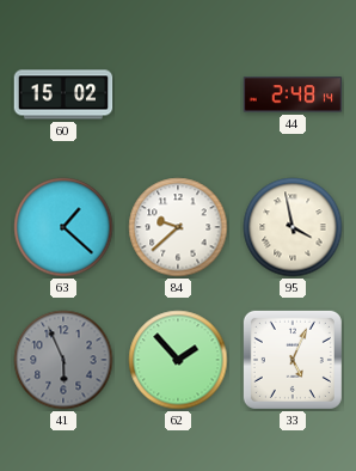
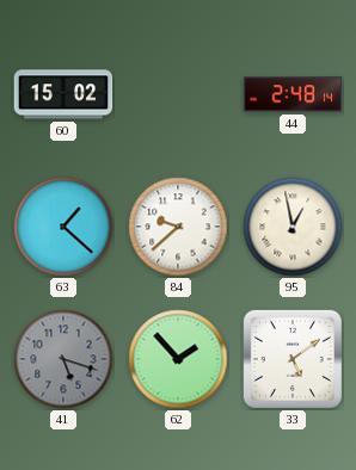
95: 3:58 -> 12:58
41: 5:56 -> 5:18
33: 5:04 -> 5:09
